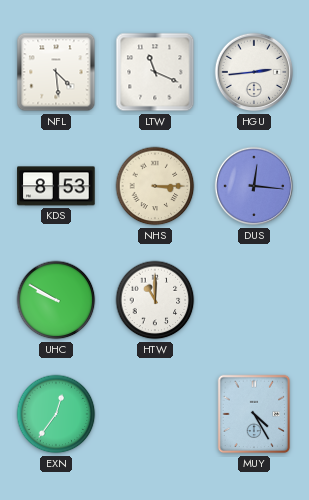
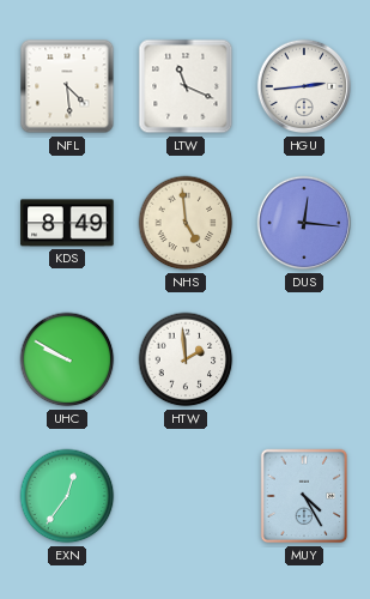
KDS: 8:53 -> 8:49
NHS: 3:15 -> 4:59
HTW: 11:00 -> 1:59
